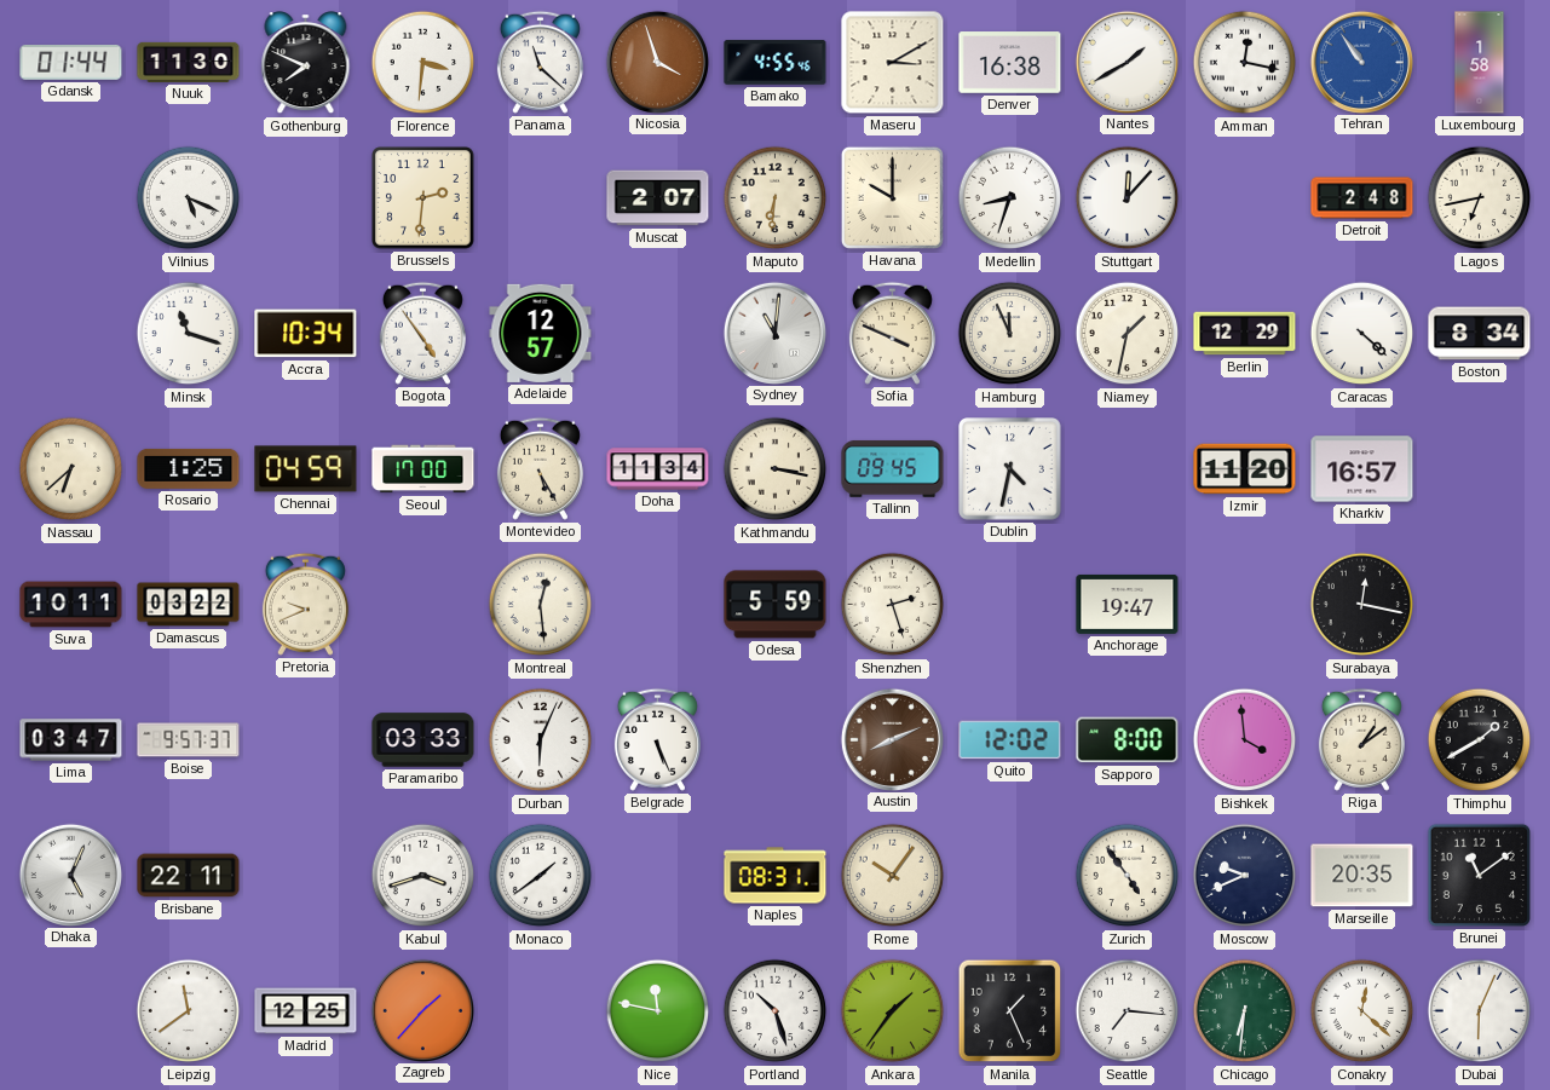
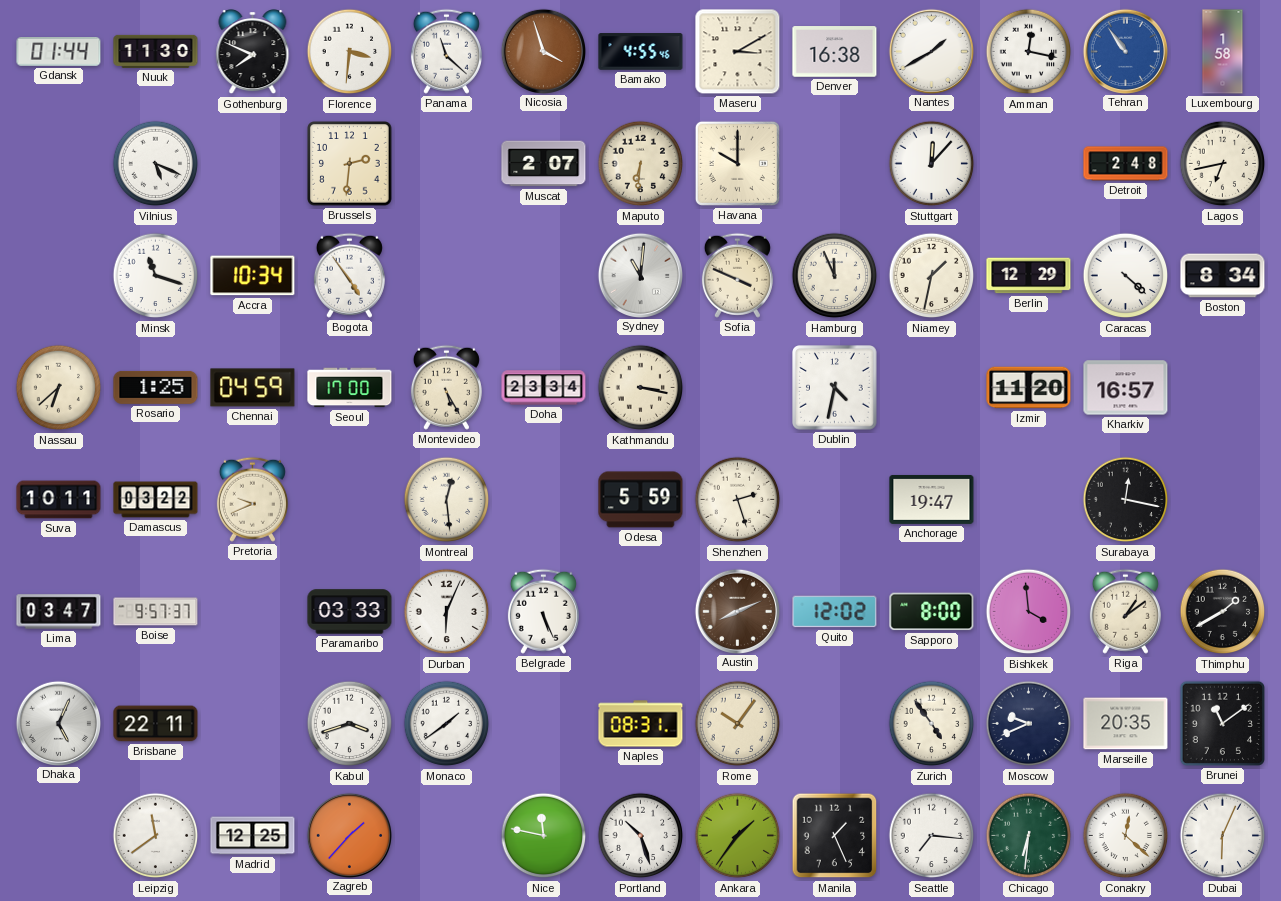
Medellin: 8:33 -> none
Adelaide: 12:57 -> none
Doha: 11:34 -> 23:34
Tallinn: 09:45 -> none
